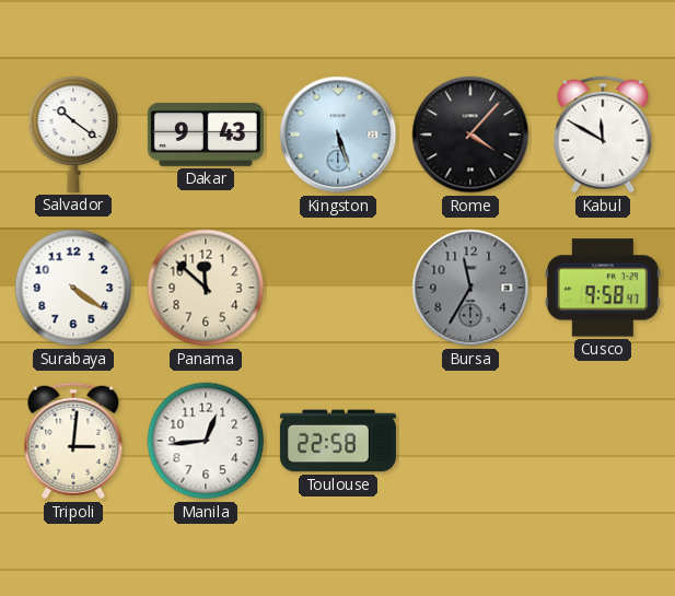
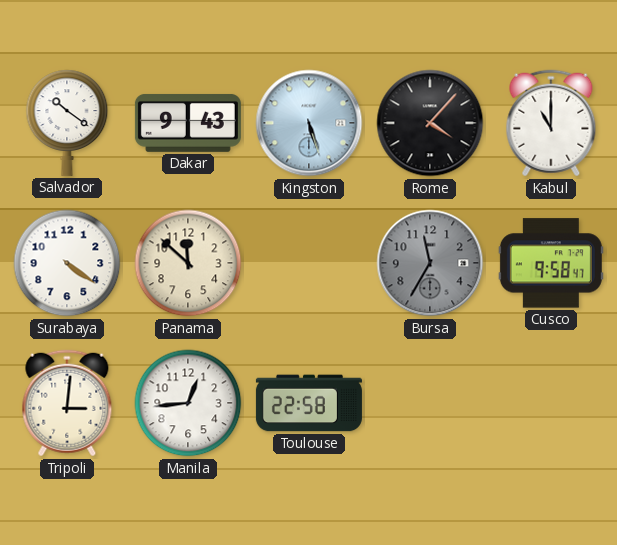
Kabul: 11:50 -> 11:00
